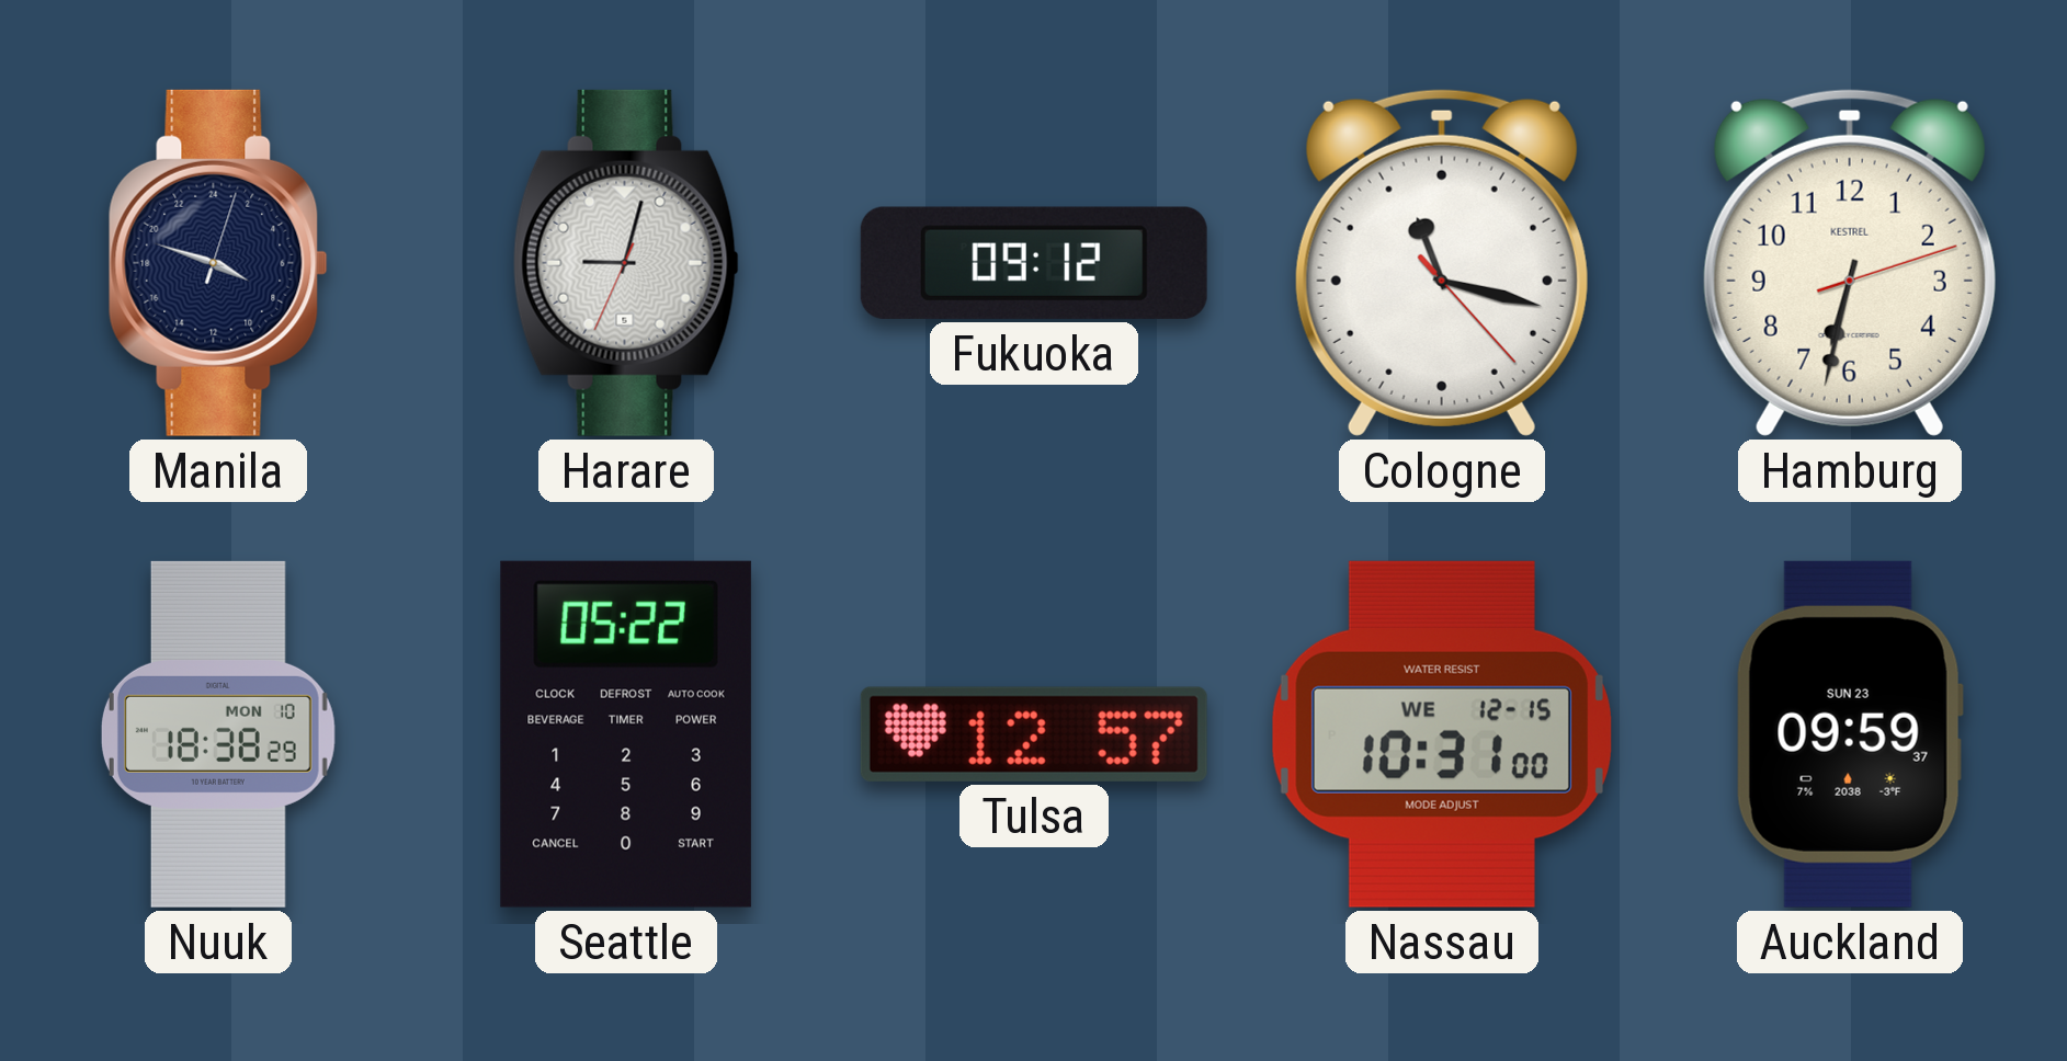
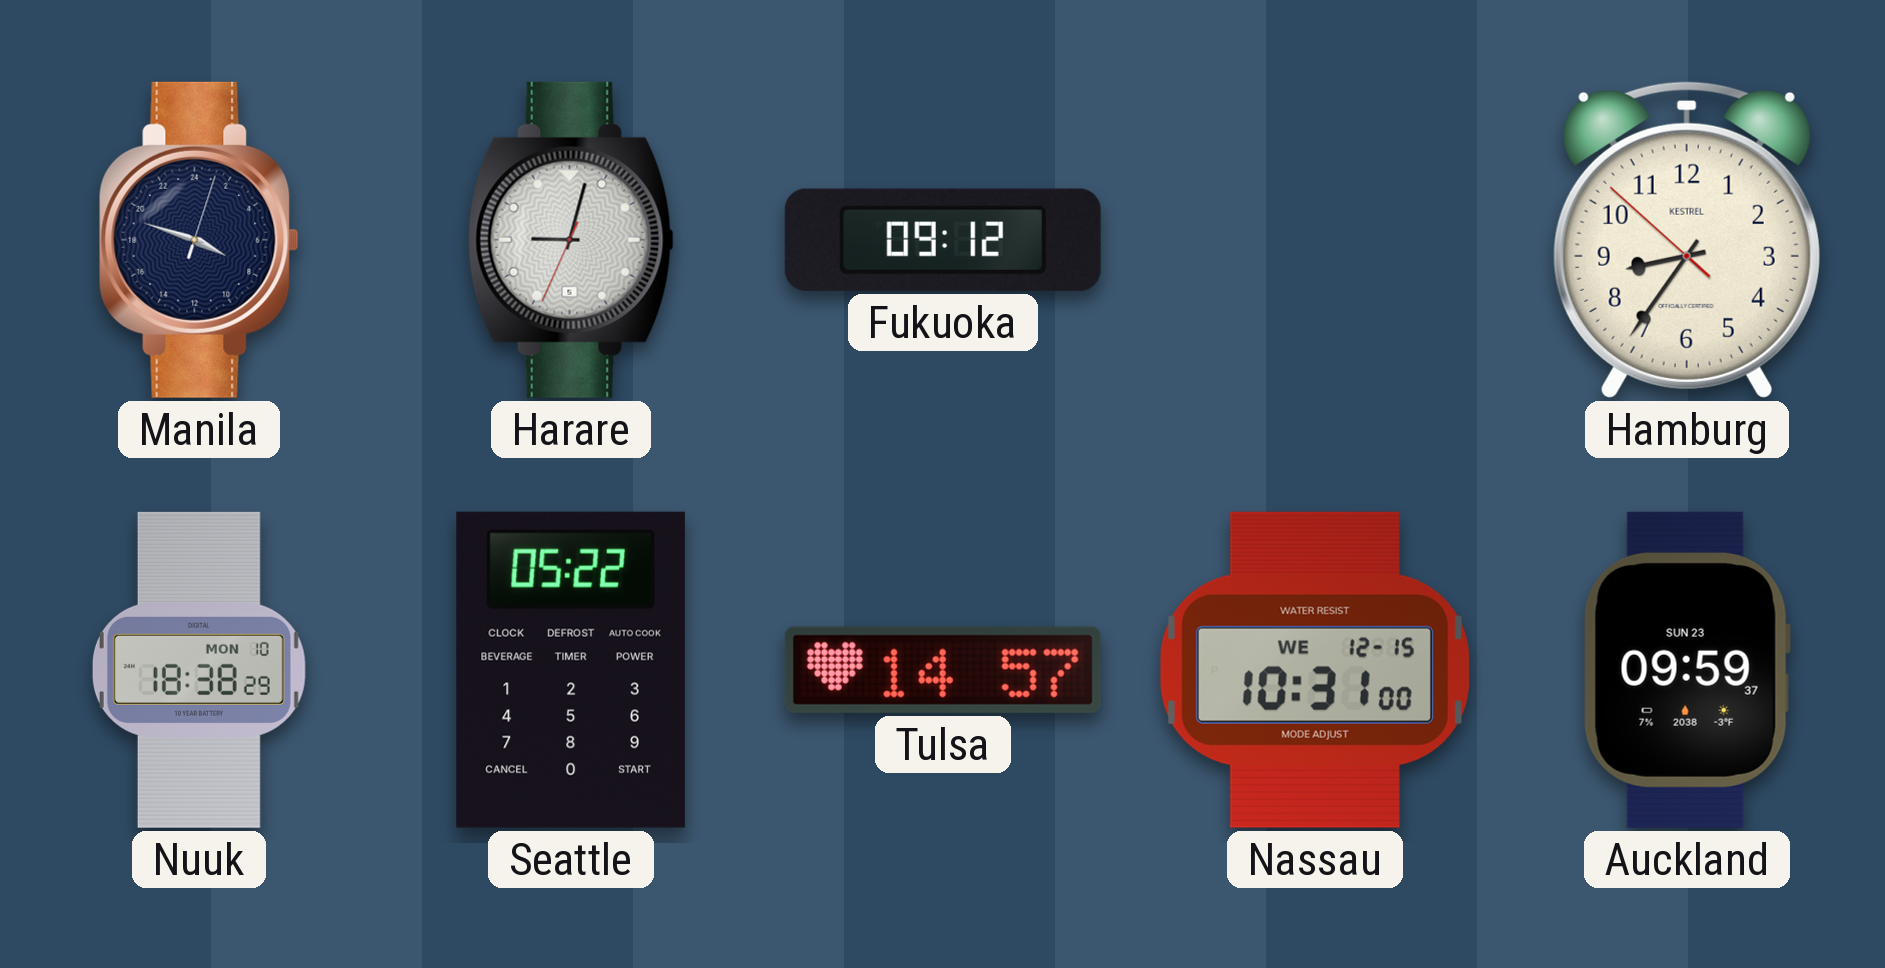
Cologne: 11:17 -> none
Hamburg: 6:32 -> 8:35
Tulsa: 12:57 -> 14:57
